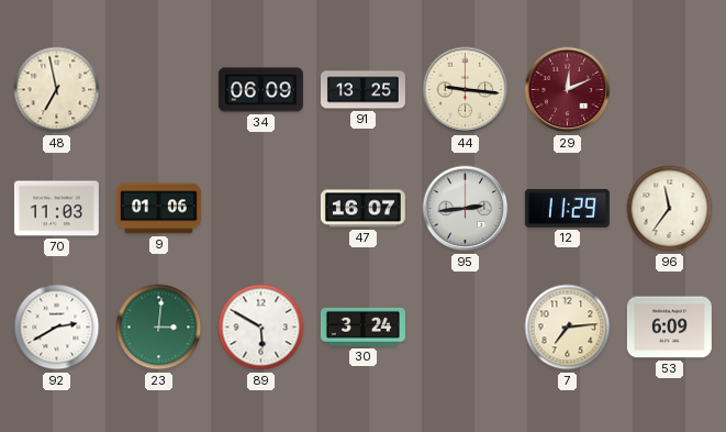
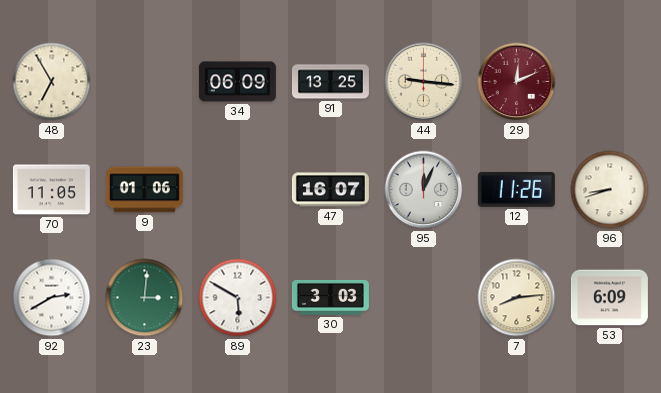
48: 6:58 -> 6:55
70: 11:03 -> 11:05
95: 2:44 -> 12:04
12: 11:29 -> 11:26
96: 11:36 -> 8:42
30: 3:24 -> 3:03
7: 7:14 -> 8:14
